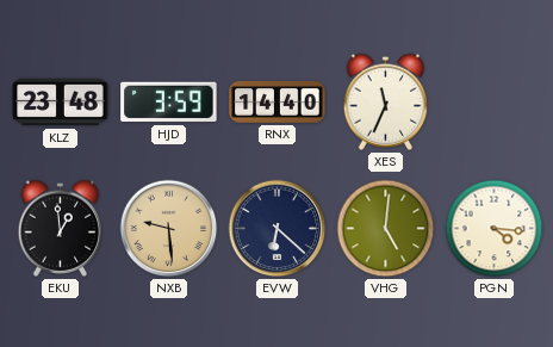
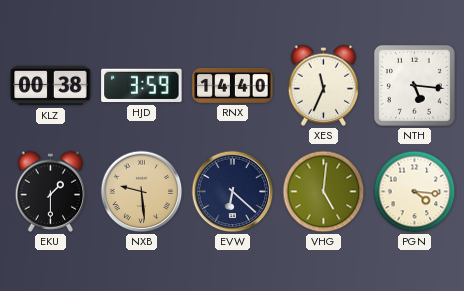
KLZ: 23:48 -> 00:38
NTH: none -> 5:16
EKU: 12:59 -> 1:30
